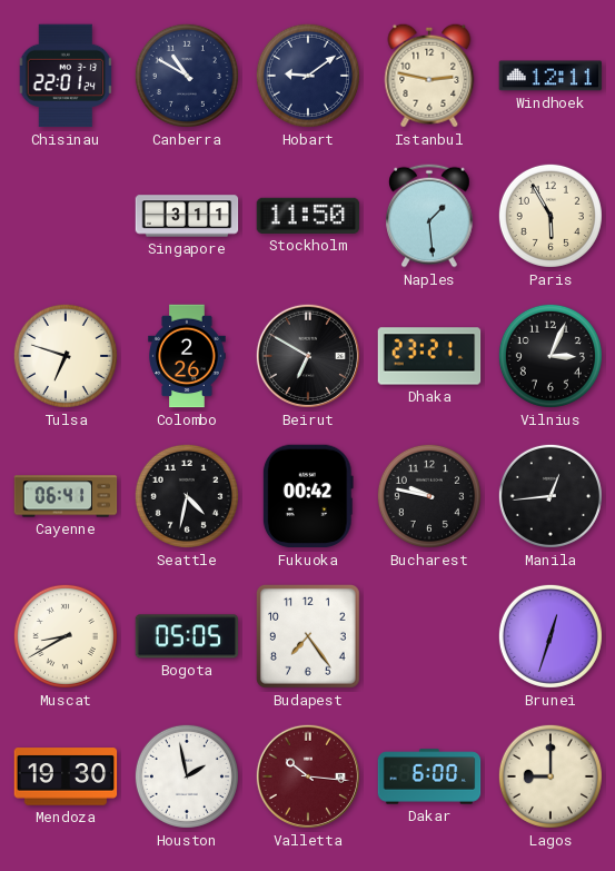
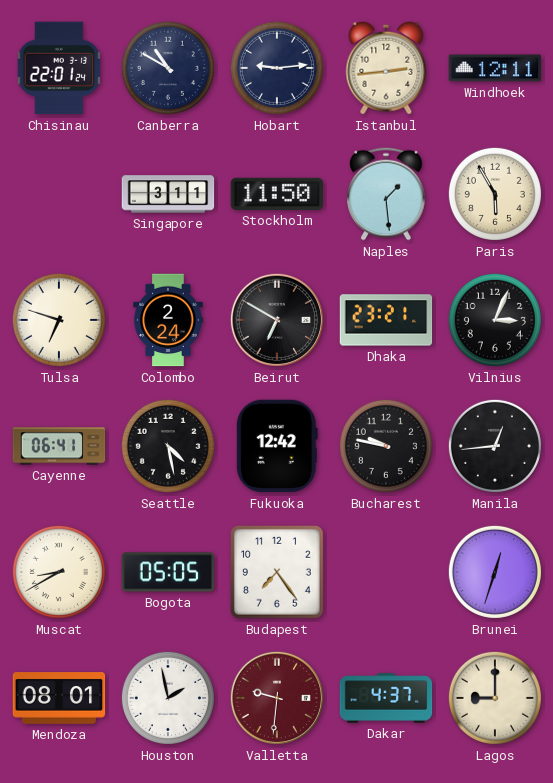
Hobart: 9:09 -> 9:14
Istanbul: 2:47 -> 2:44
Colombo: 2:26 -> 2:24
Seattle: 4:32 -> 4:28
Fukuoka: 00:42 -> 12:42
Mendoza: 19:30 -> 08:01
Valletta: 10:16 -> 9:31
Dakar: 6:00 -> 4:37
